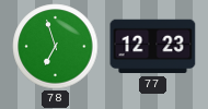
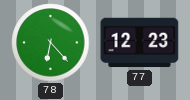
78: 6:57 -> 6:23
